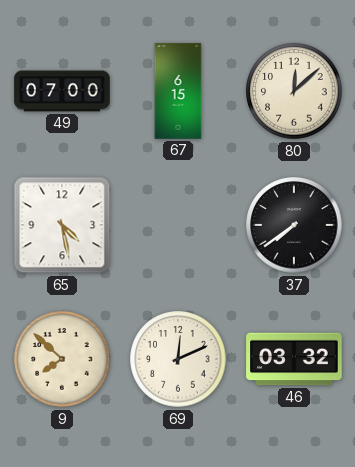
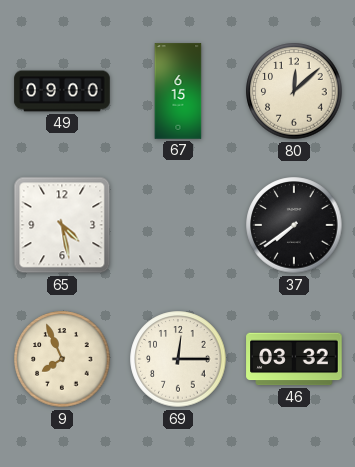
49: 07:00 -> 09:00
9: 7:52 -> 7:56
69: 12:11 -> 12:15
